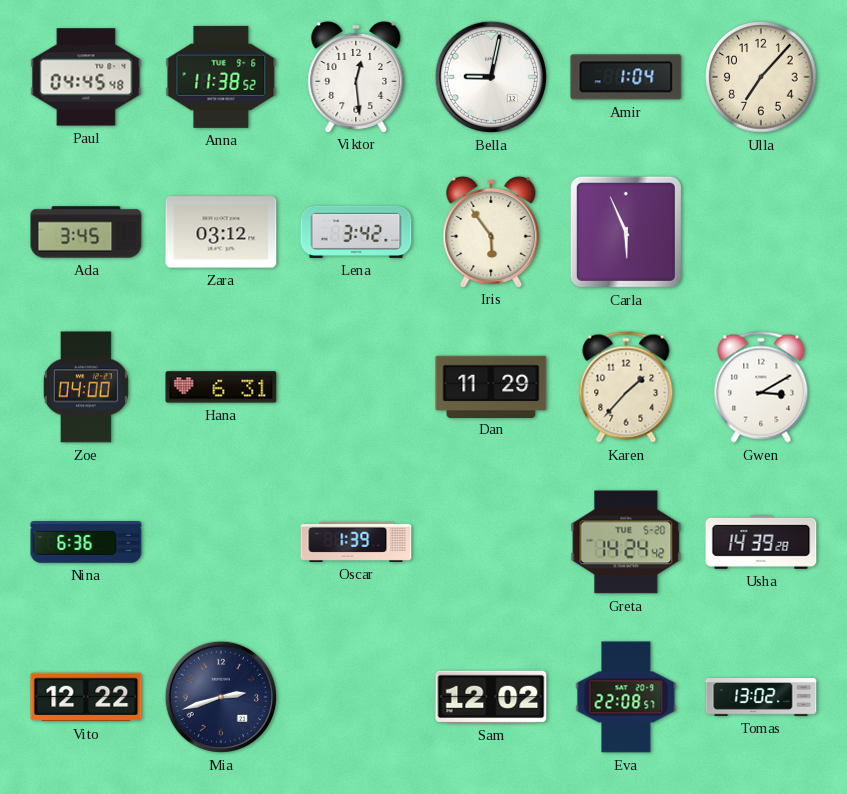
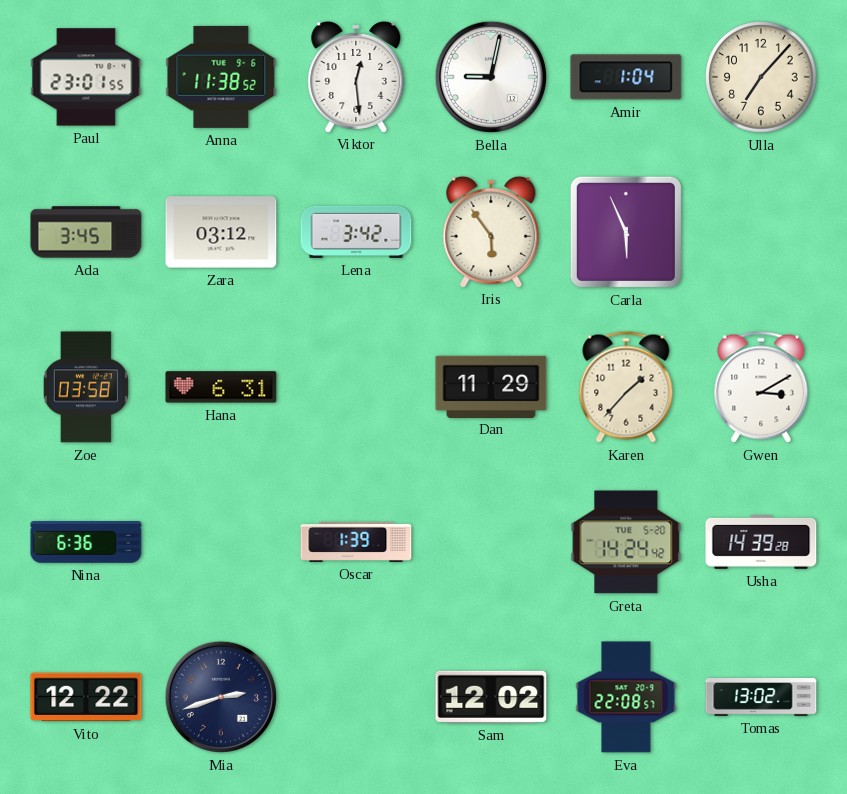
Paul: 04:45 -> 23:01
Zoe: 04:00 -> 03:58
